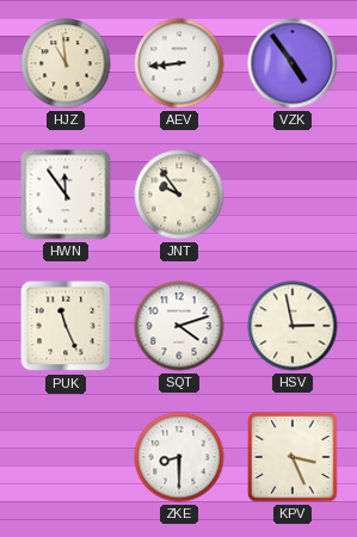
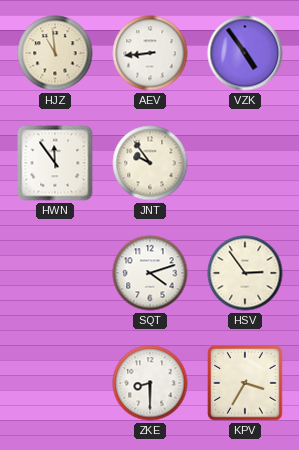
PUK: 11:26 -> none
HSV: 2:58 -> 2:54
KPV: 3:26 -> 3:35
